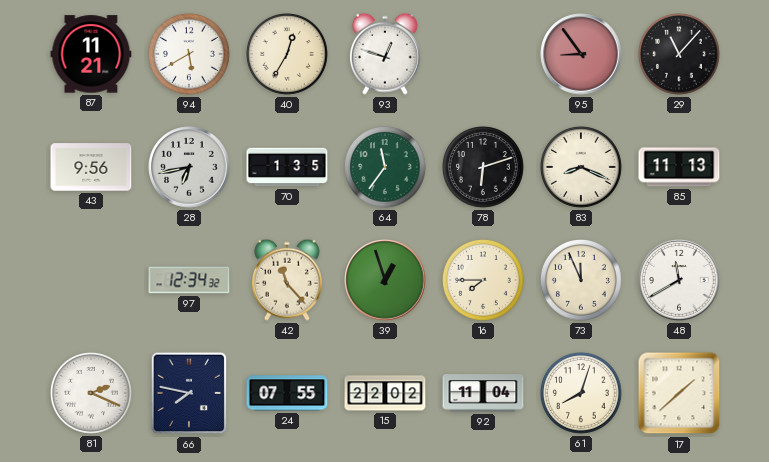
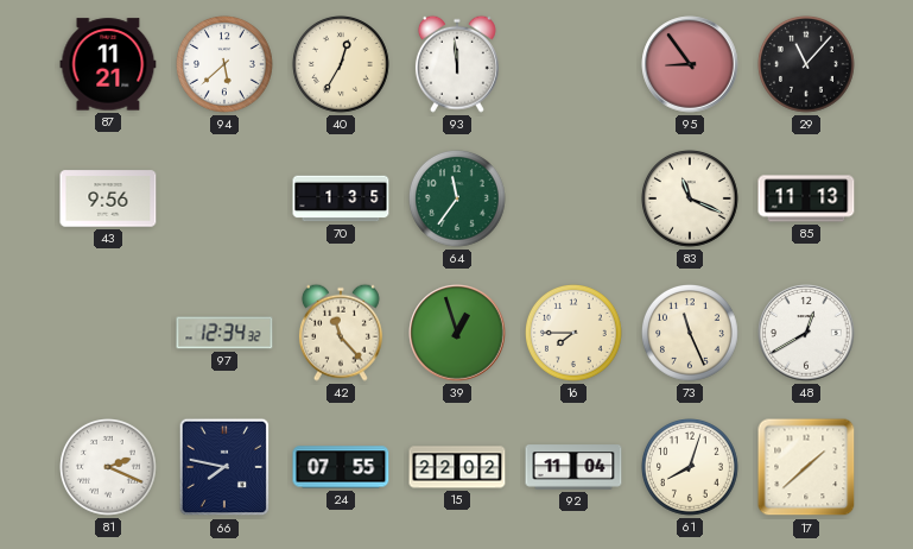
94: 5:40 -> 5:38
93: 12:48 -> 11:59
28: 6:43 -> none
78: 6:12 -> none
83: 8:19 -> 11:19
73: 11:56 -> 11:26
48: 11:40 -> 12:40
